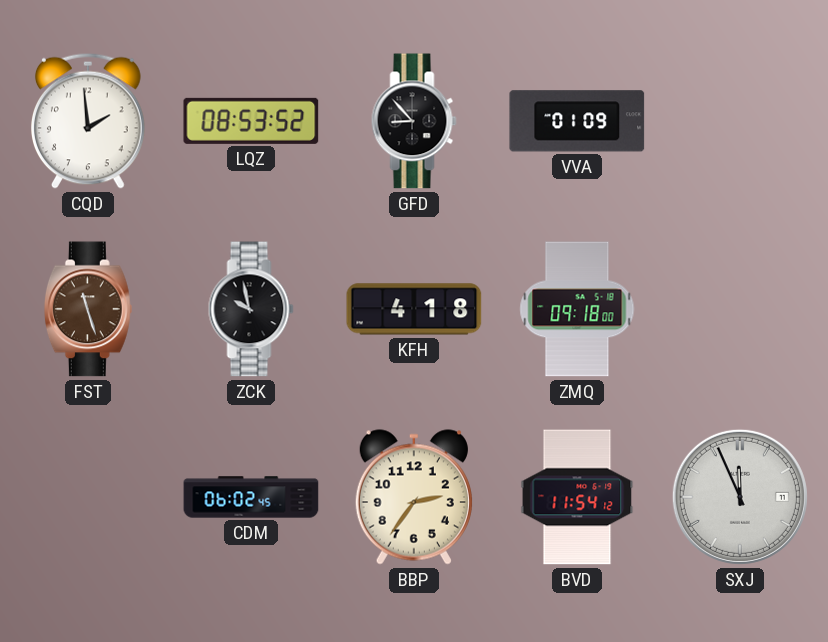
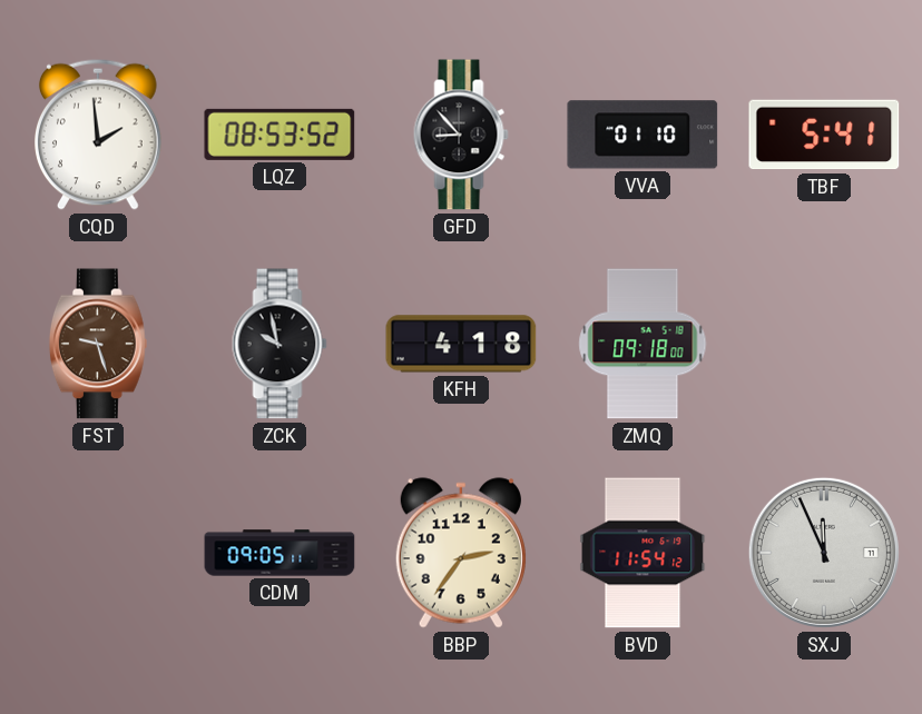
VVA: 01:09 -> 01:10
TBF: none -> 5:41
FST: 11:27 -> 9:27
CDM: 06:02 -> 09:05
